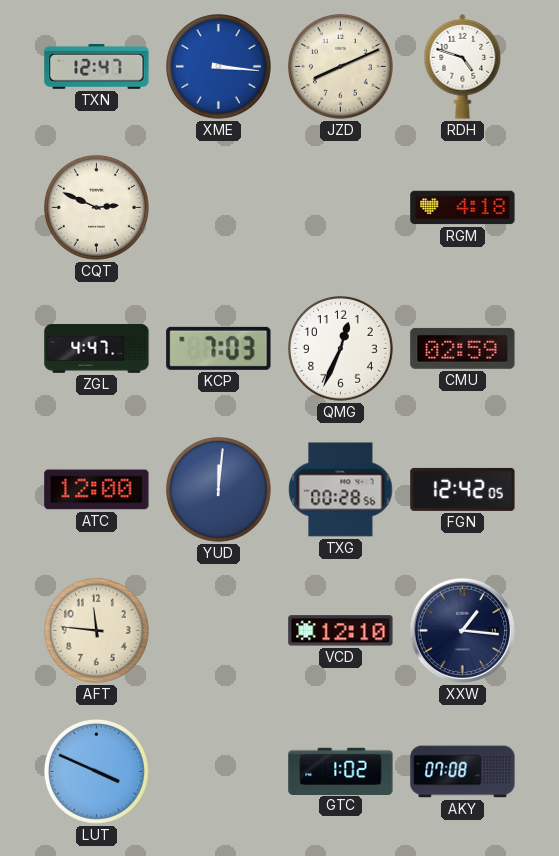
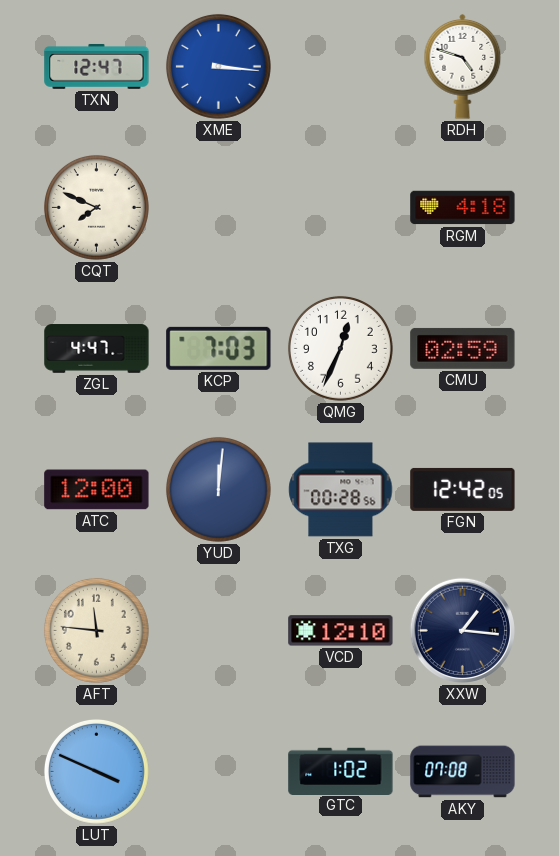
JZD: 8:11 -> none
CQT: 2:49 -> 7:49
